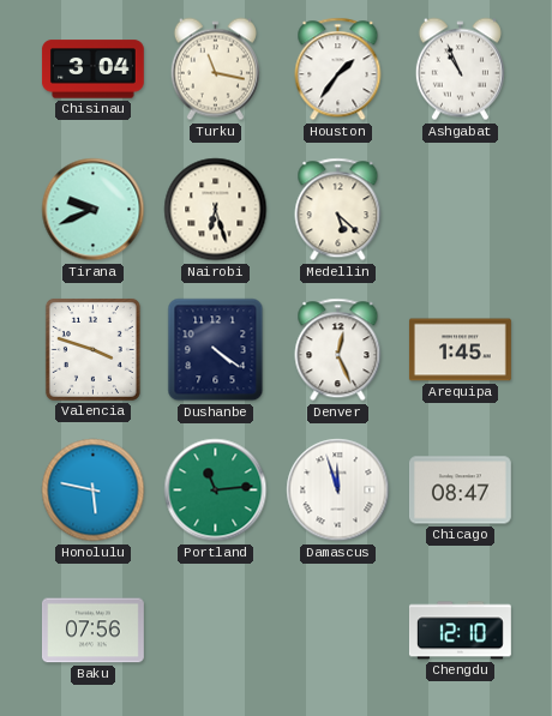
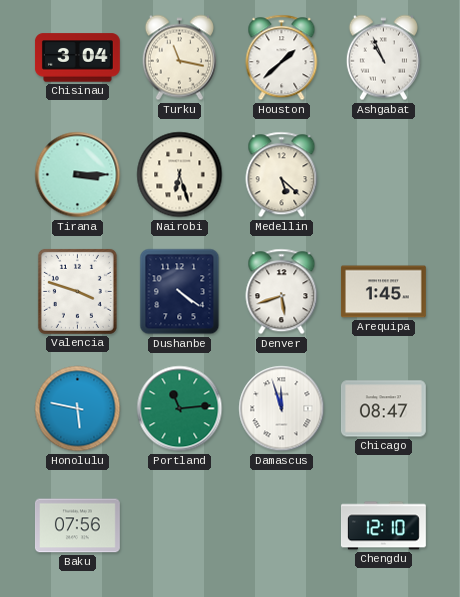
Houston: 1:36 -> 1:38
Tirana: 9:41 -> 3:15
Denver: 12:26 -> 5:42
